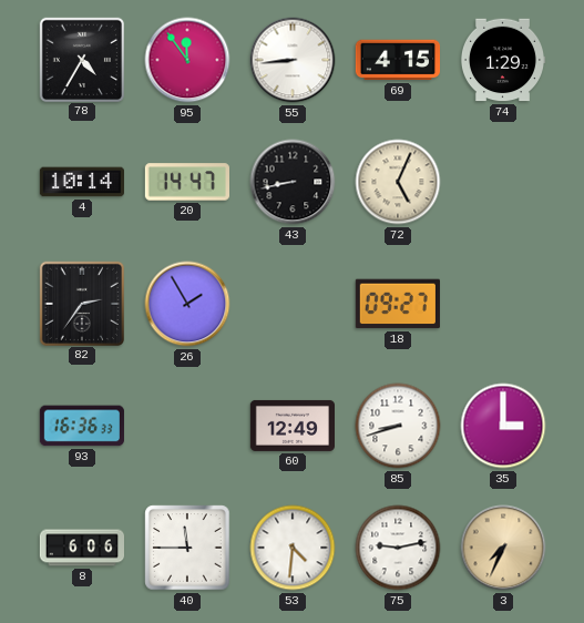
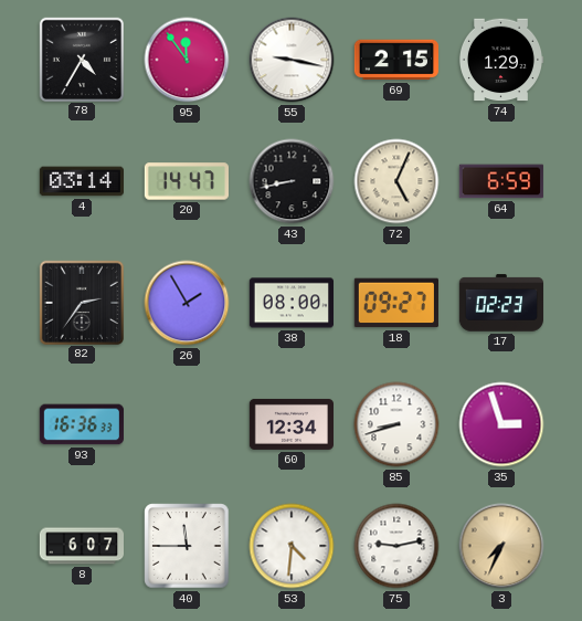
55: 8:44 -> 9:17
69: 4:15 -> 2:15
4: 10:14 -> 03:14
64: none -> 6:59
38: none -> 08:00
17: none -> 02:23
60: 12:49 -> 12:34
35: 3:00 -> 2:57
8: 6:06 -> 6:07
